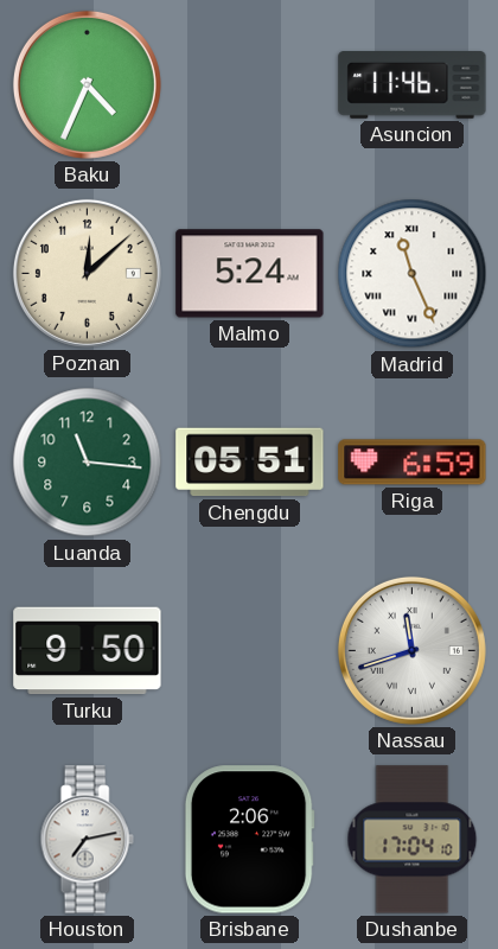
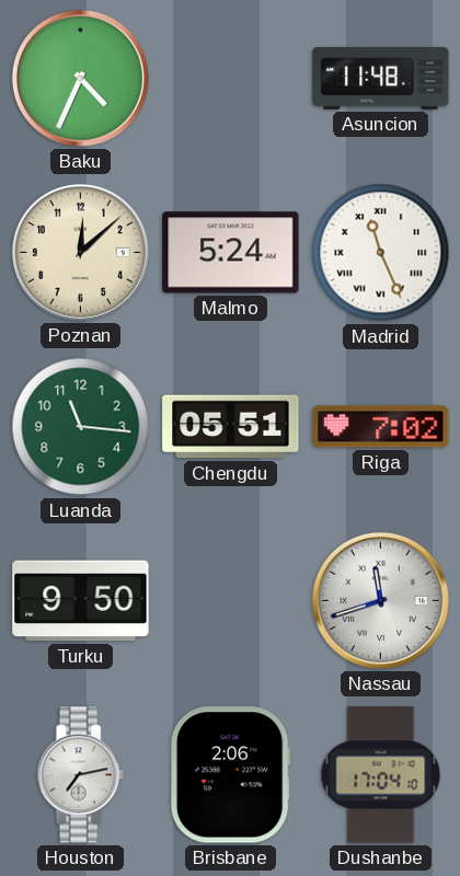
Asuncion: 11:46 -> 11:48
Riga: 6:59 -> 7:02
